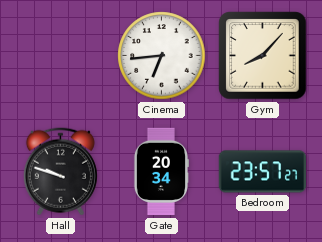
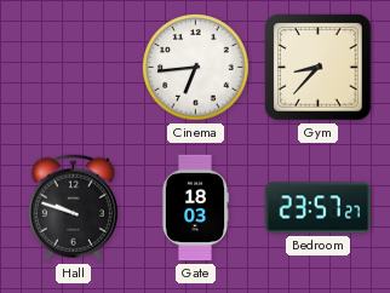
Gym: 8:07 -> 8:37
Gate: 20:34 -> 18:03
